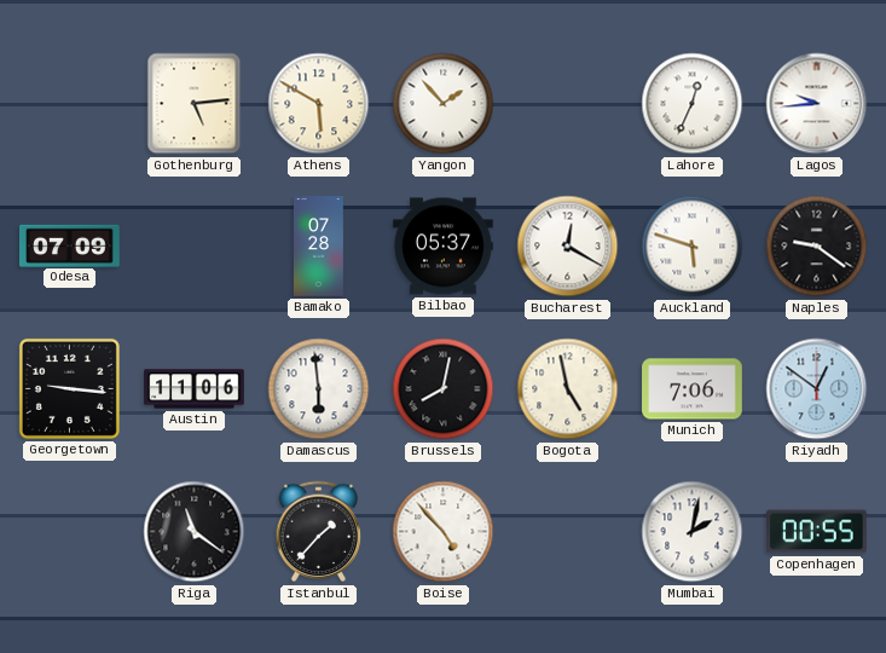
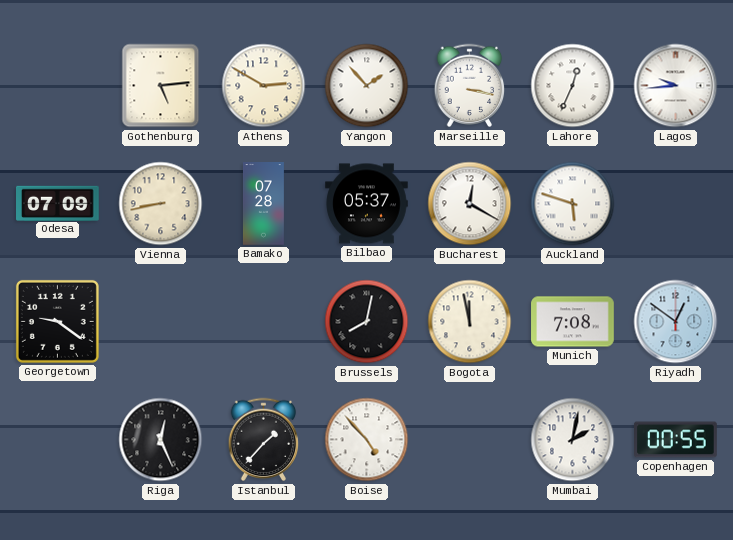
Athens: 5:50 -> 2:50
Marseille: none -> 3:17
Vienna: none -> 8:43
Naples: 9:21 -> none
Georgetown: 9:16 -> 9:21
Austin: 11:06 -> none
Damascus: 5:59 -> none
Bogota: 4:58 -> 11:58
Munich: 7:06 -> 7:08
Riga: 11:21 -> 12:26
